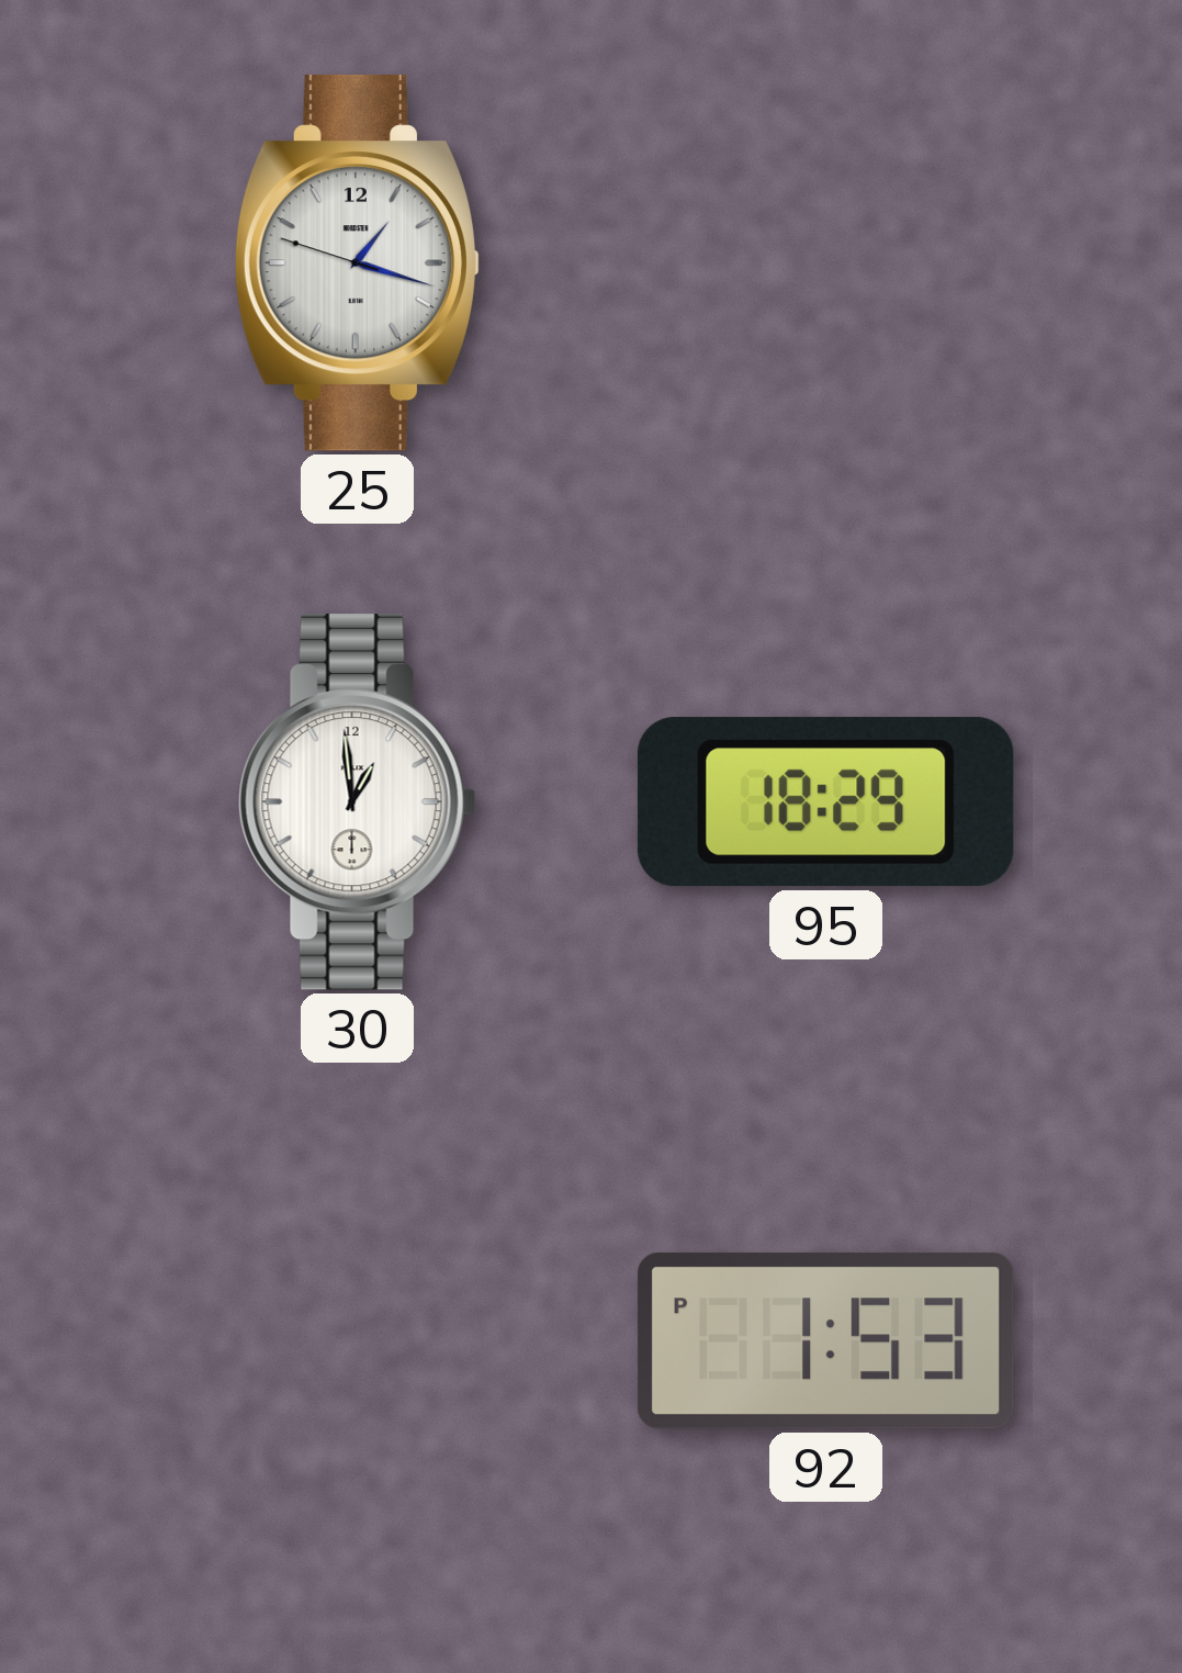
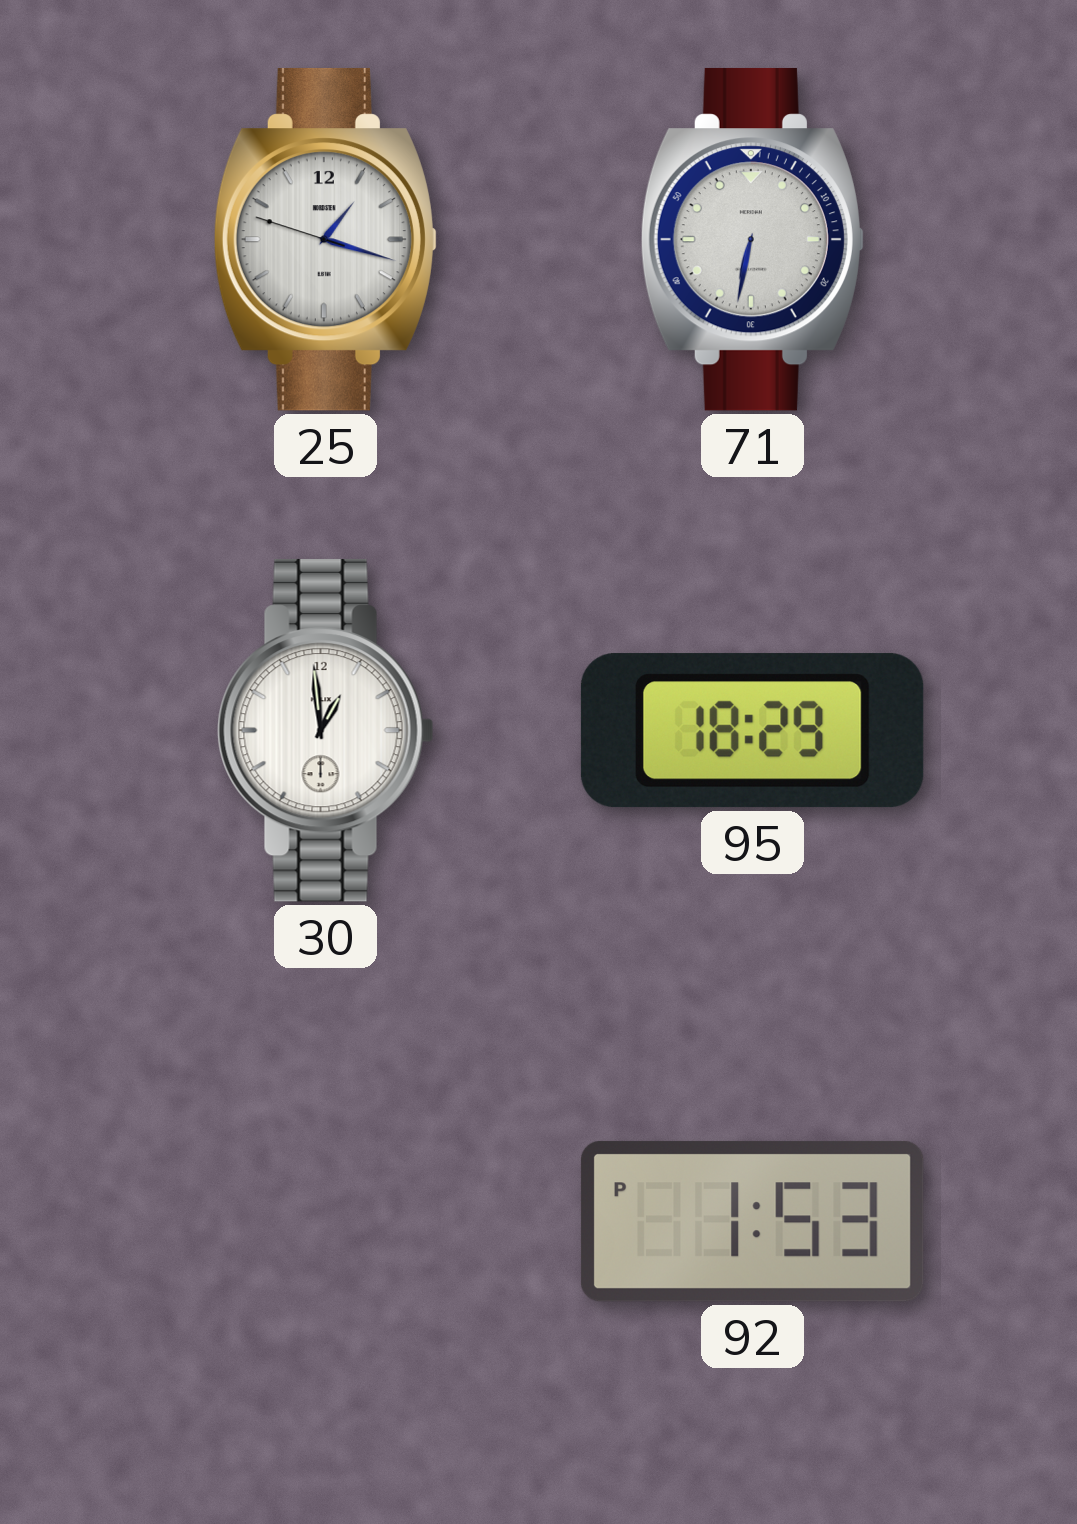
71: none -> 6:32
